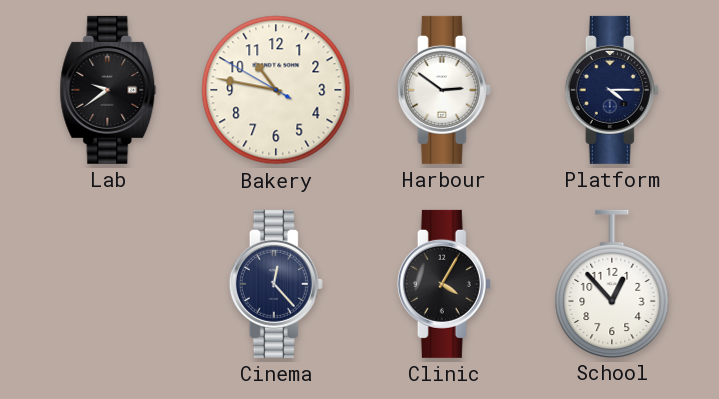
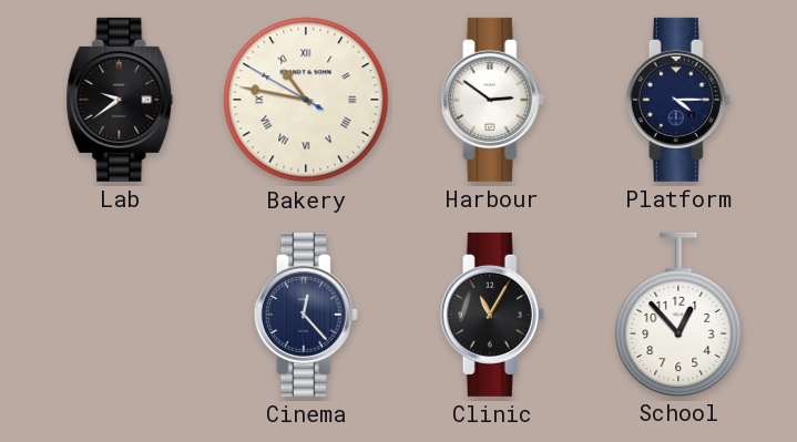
Bakery numerals: Arabic -> Roman
Clinic: 4:05 -> 11:05
